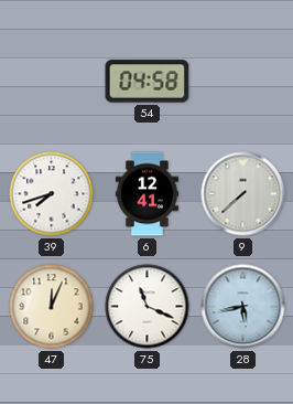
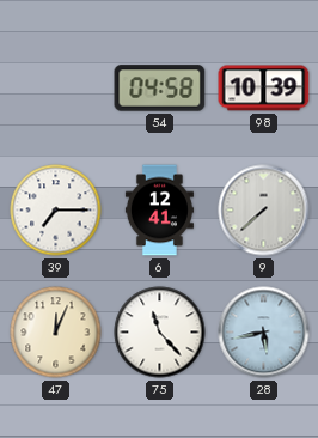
98: none -> 10:39
39: 7:42 -> 7:15
75: 11:19 -> 11:23
